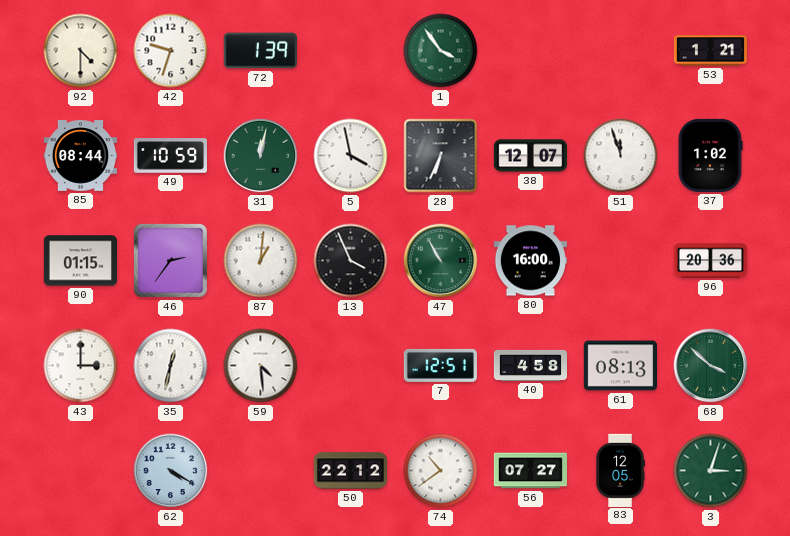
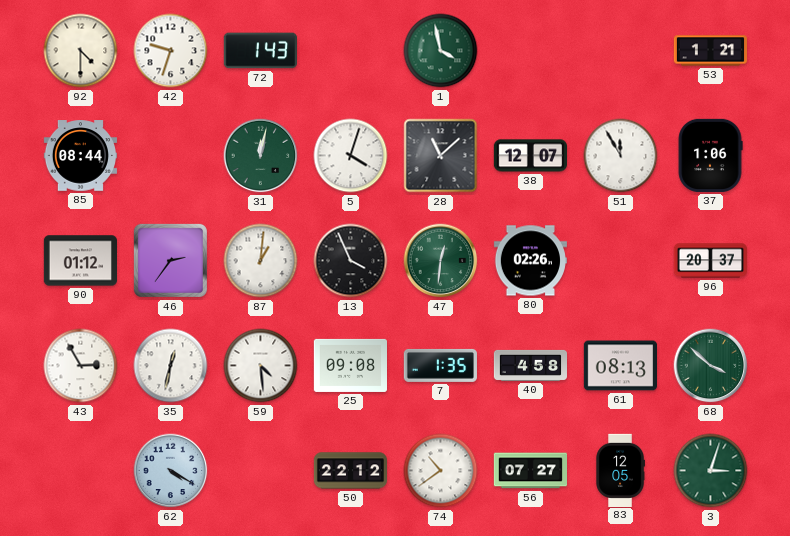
72: 1:39 -> 1:43
1: 3:54 -> 3:58
49: 10:59 -> none
5: 3:58 -> 4:03
28: 6:34 -> 11:08
51: 11:57 -> 11:55
37: 1:02 -> 1:06
90: 01:15 -> 01:12
47: 10:55 -> 12:31
80: 16:00 -> 02:26
96: 20:36 -> 20:37
43: 3:00 -> 2:55
25: none -> 09:08
7: 12:51 -> 1:35
